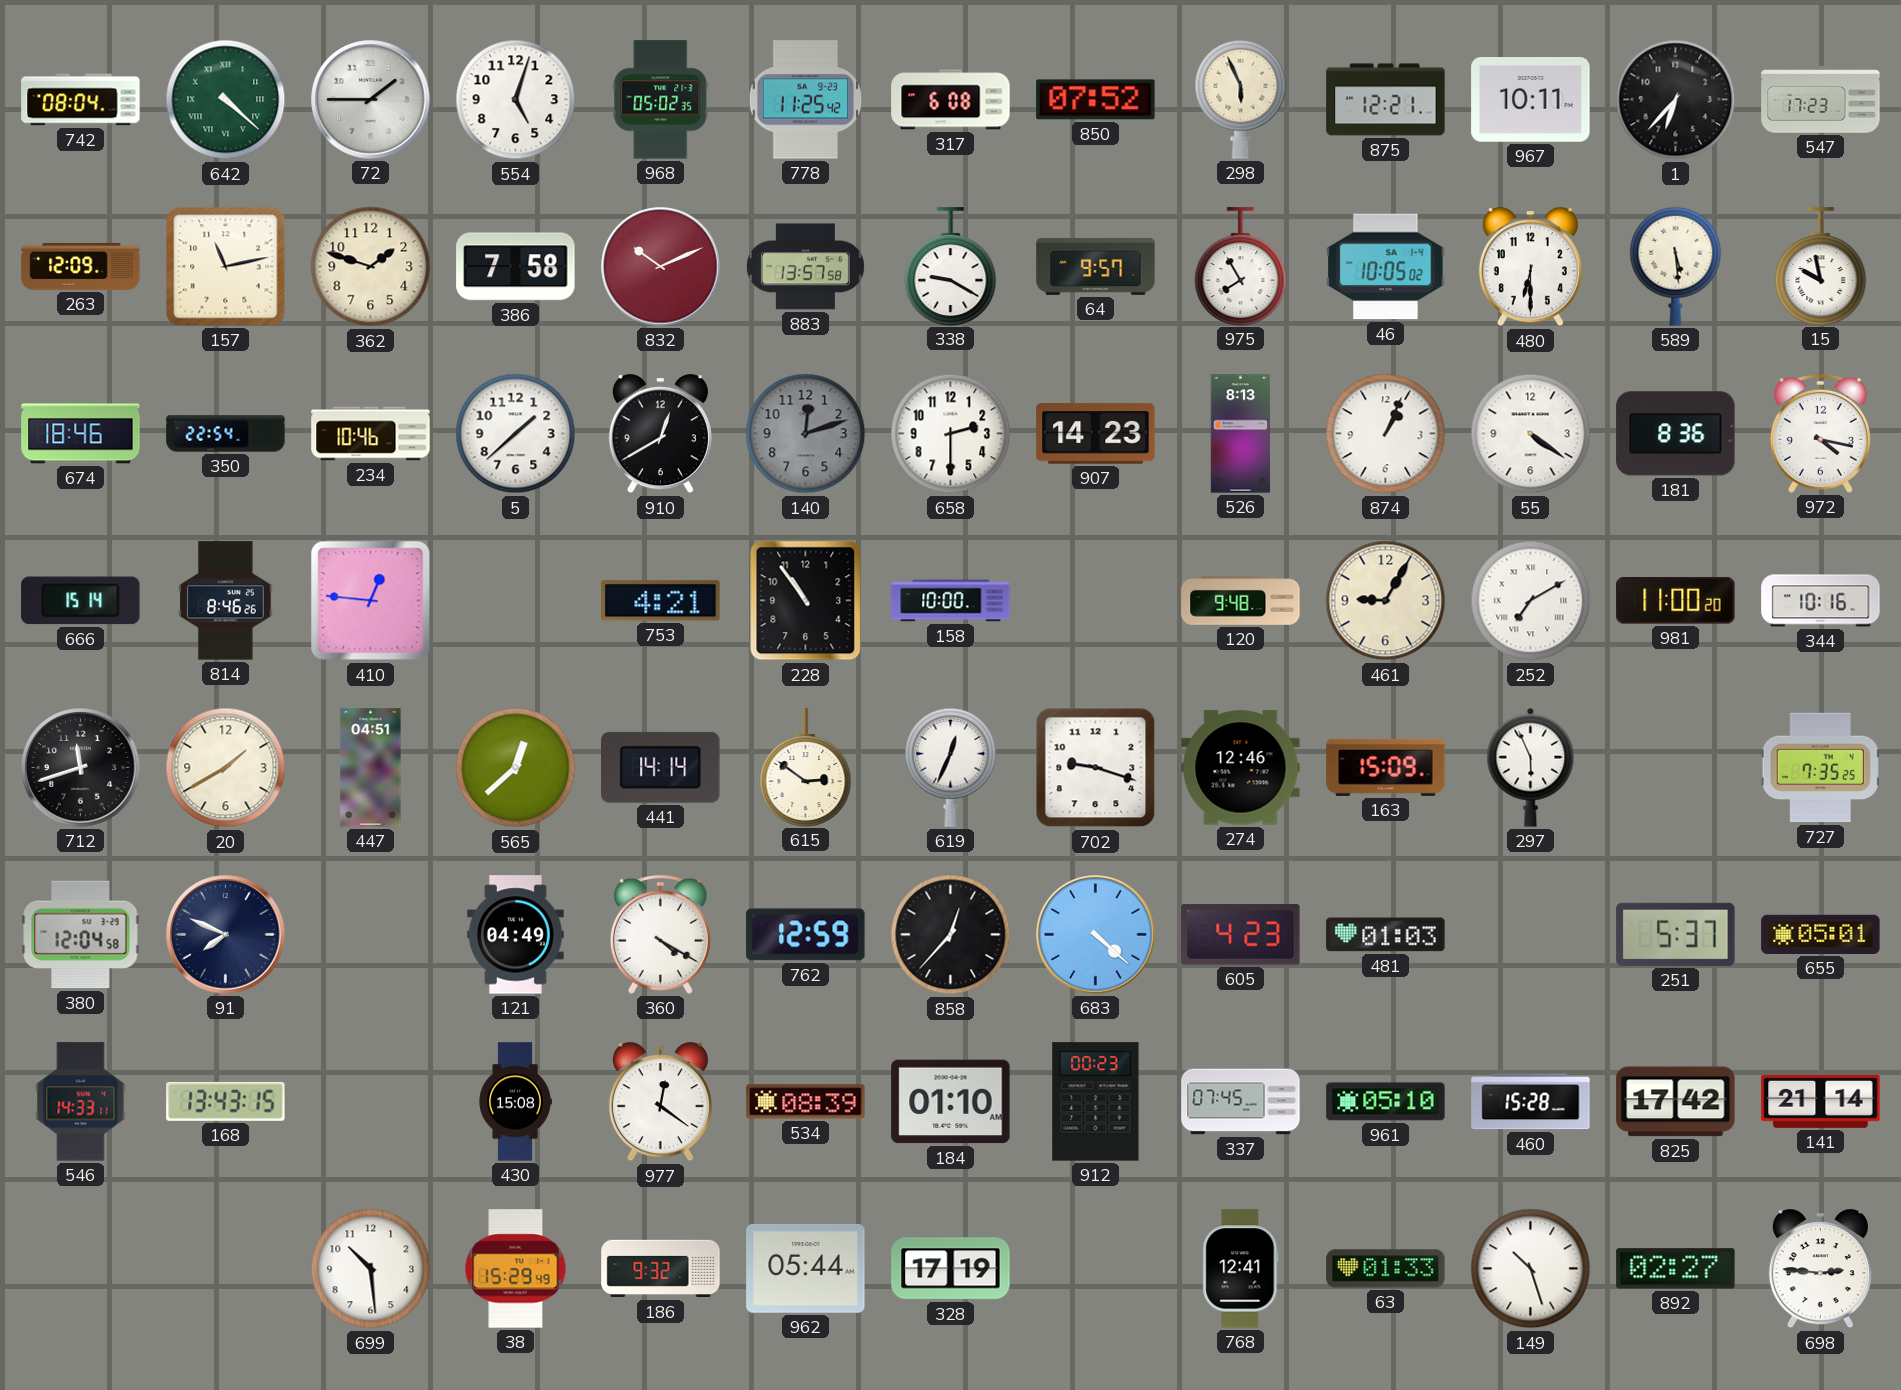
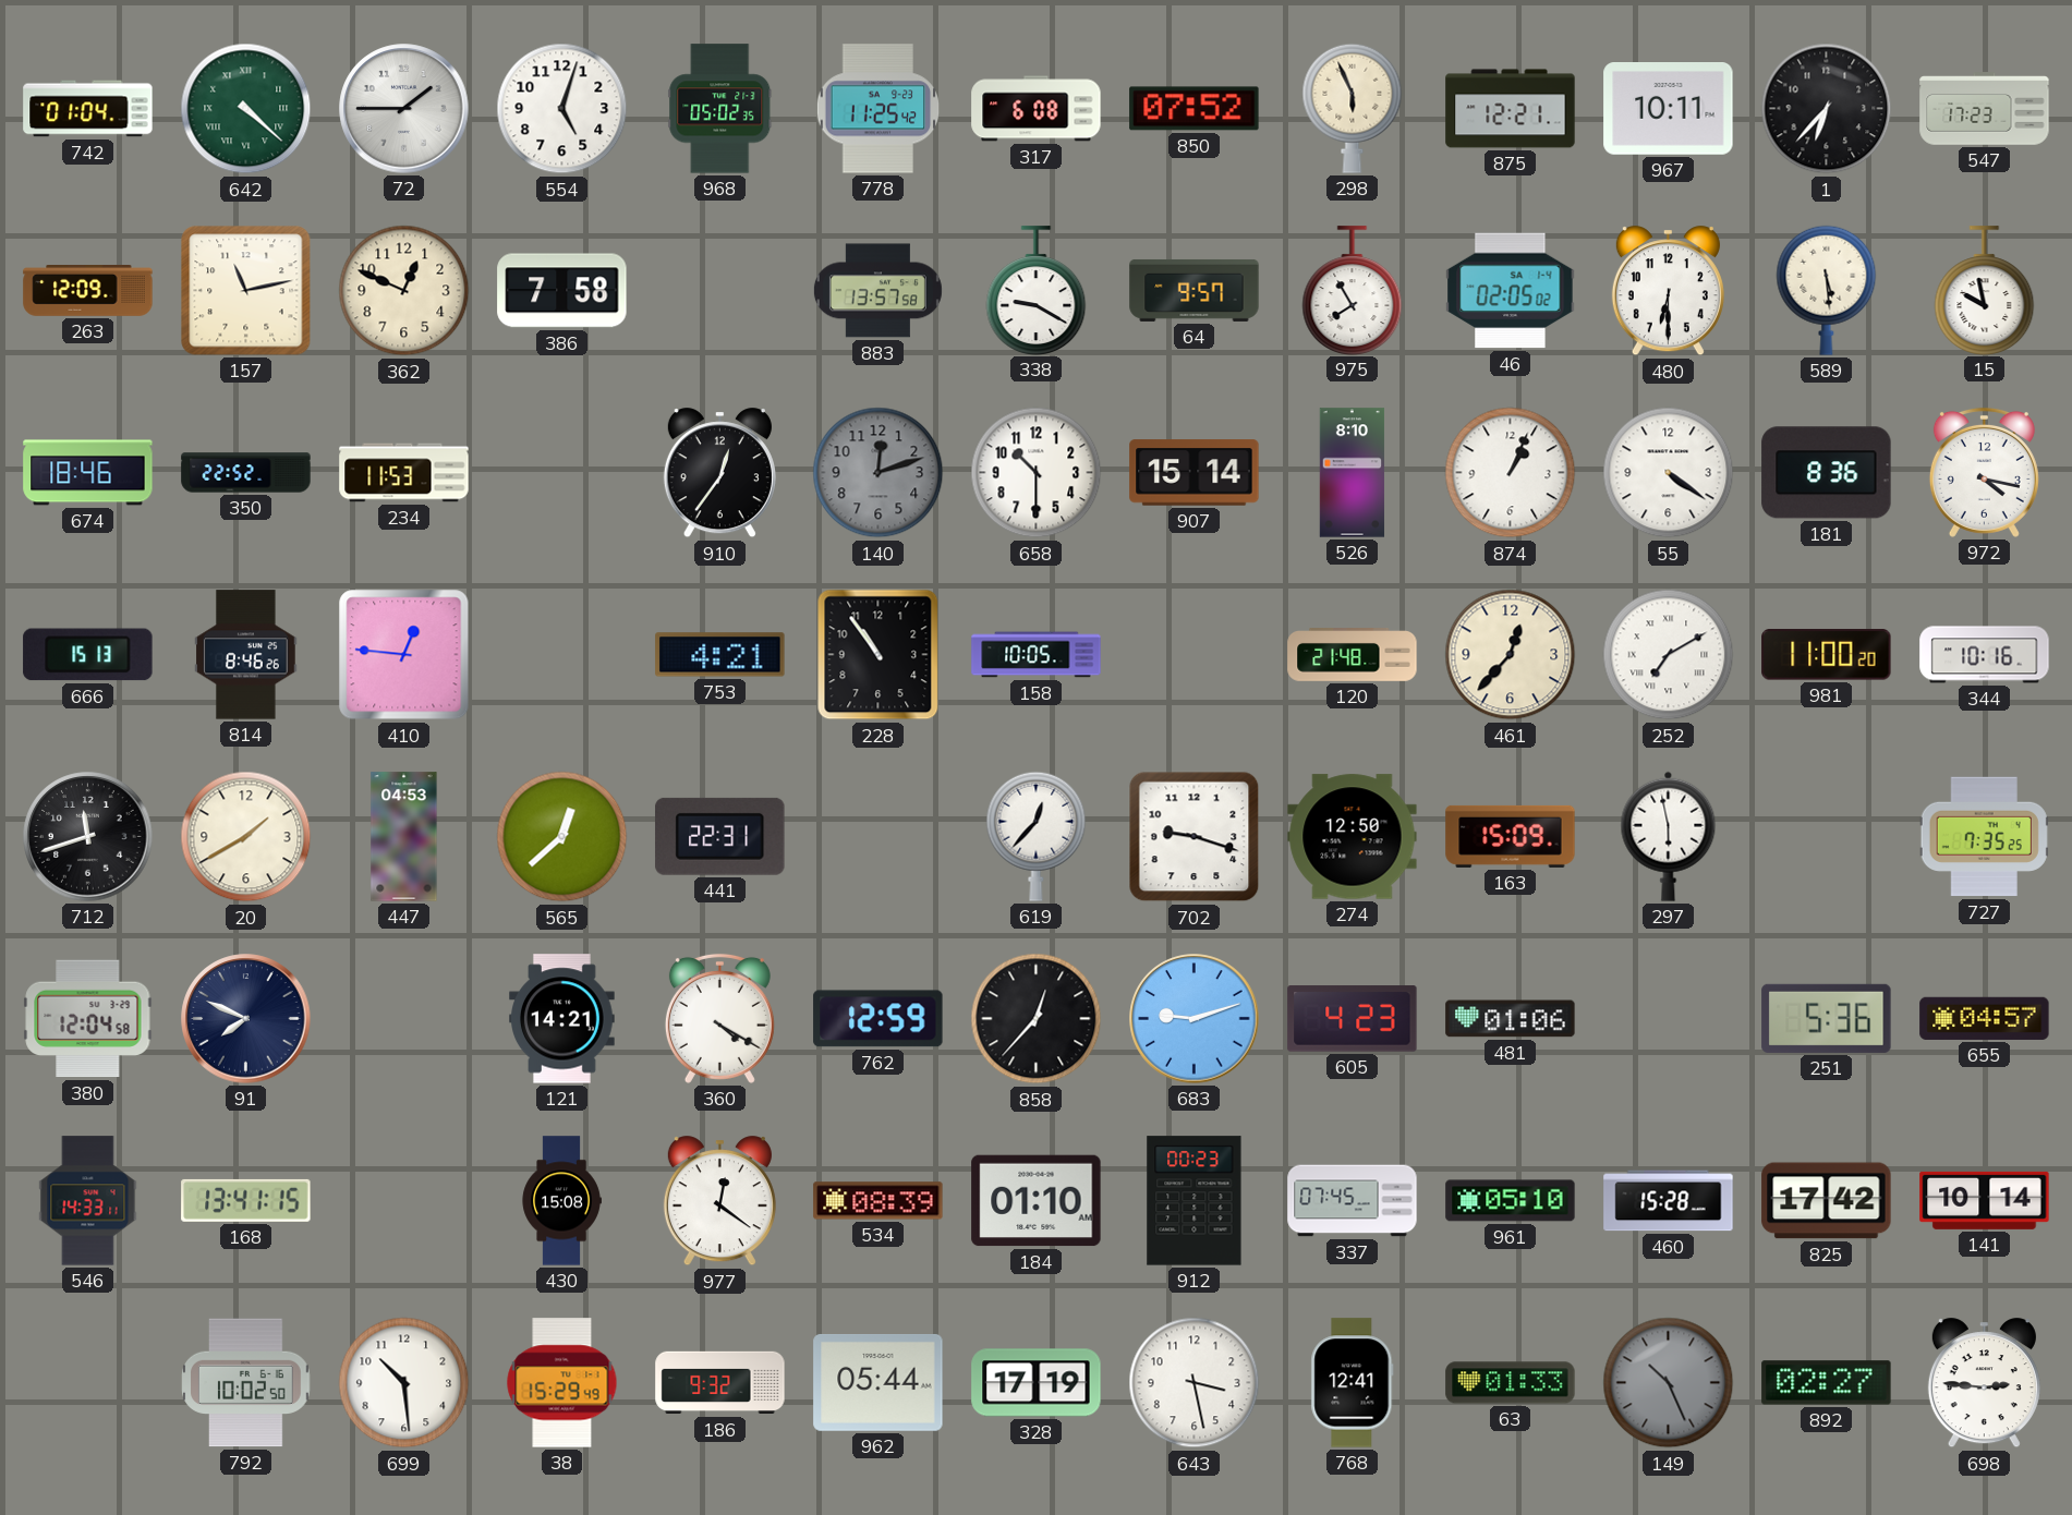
742: 08:04 -> 01:04
362: 1:48 -> 12:49
832: 10:11 -> none
46: 10:05 -> 02:05
350: 22:54 -> 22:52
234: 10:46 -> 11:53
5: 1:38 -> none
910: 12:40 -> 12:36
658: 2:30 -> 10:30
907: 14:23 -> 15:14
526: 8:13 -> 8:10
666: 15:14 -> 15:13
158: 10:00 -> 10:05
120: 9:48 -> 21:48
461: 9:05 -> 12:37
447: 04:51 -> 04:53
441: 14:14 -> 22:31
615: 2:51 -> none
619: 12:34 -> 12:37
274: 12:46 -> 12:50
297: 5:56 -> 5:58
121: 04:49 -> 14:21
683: 4:22 -> 9:12
481: 01:03 -> 01:06
251: 5:37 -> 5:36
655: 05:01 -> 04:57
168: 13:43 -> 13:41
141: 21:14 -> 10:14
792: none -> 10:02
643: none -> 3:28
149: 10:27 -> 10:26
149 dial: white -> grey
